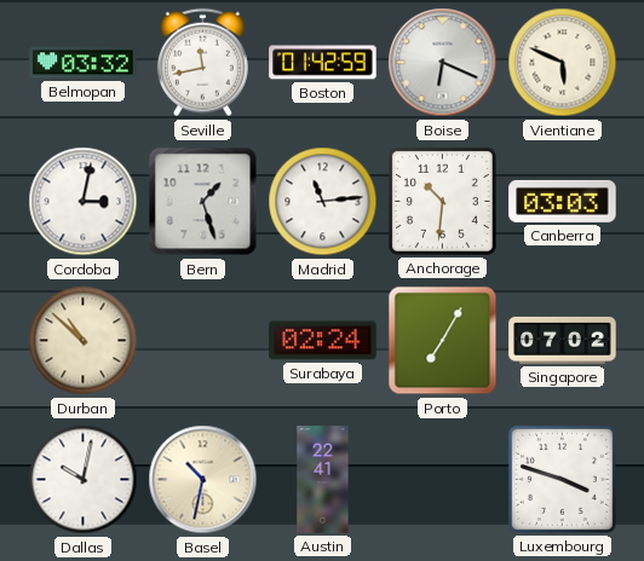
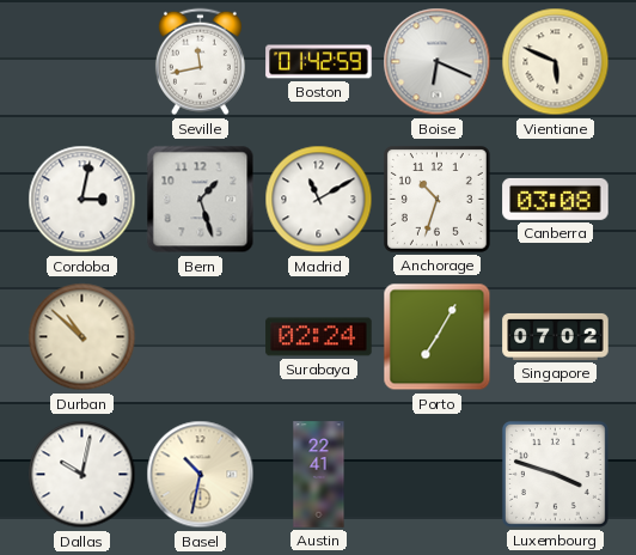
Belmopan: 03:32 -> none
Madrid: 11:14 -> 11:10
Anchorage: 10:31 -> 10:33
Canberra: 03:03 -> 03:08
